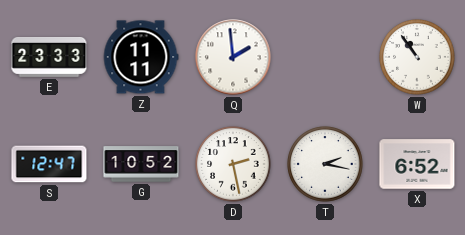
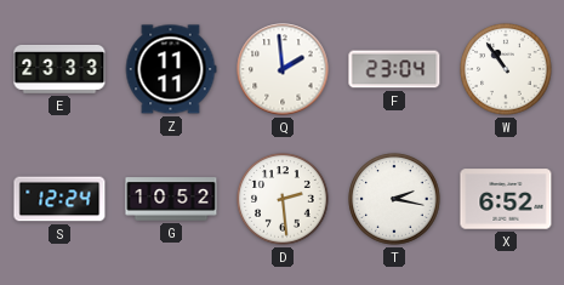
F: none -> 23:04
S: 12:47 -> 12:24
D: 2:28 -> 2:29
